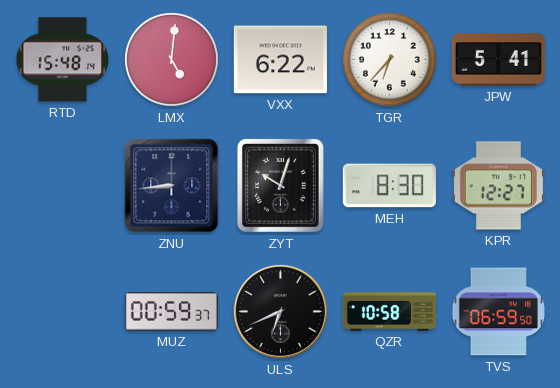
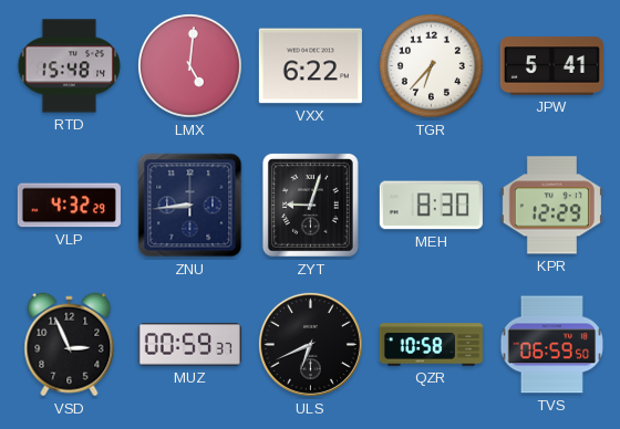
VLP: none -> 4:32
ZYT: 10:03 -> 9:03
KPR: 12:27 -> 12:29
VSD: none -> 2:56
